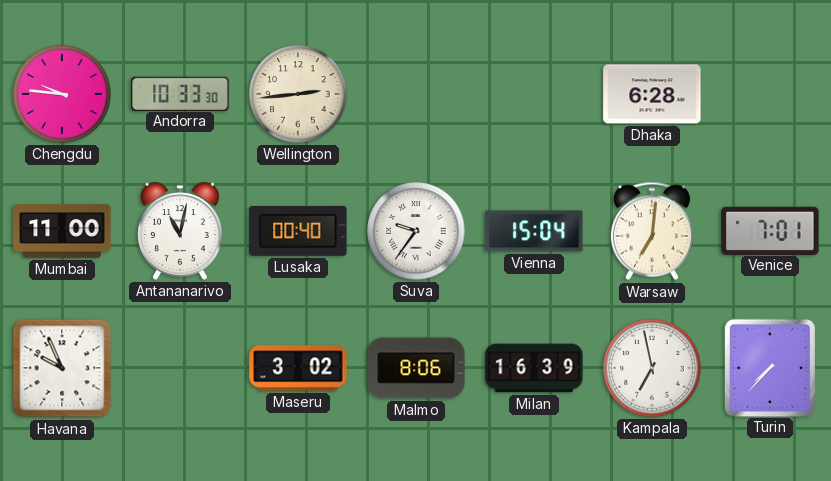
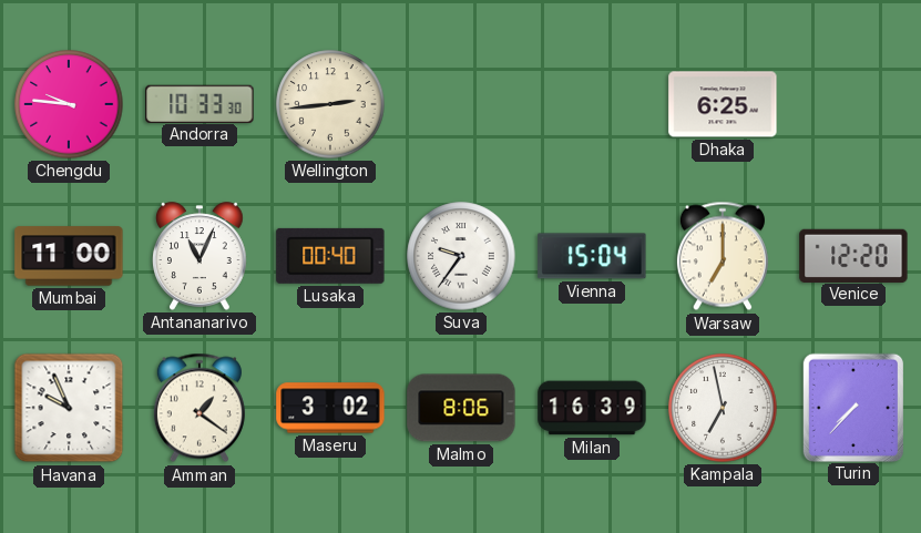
Dhaka: 6:28 -> 6:25
Antananarivo: 11:02 -> 11:04
Warsaw: 7:01 -> 7:00
Venice: 7:01 -> 12:20
Amman: none -> 1:21
